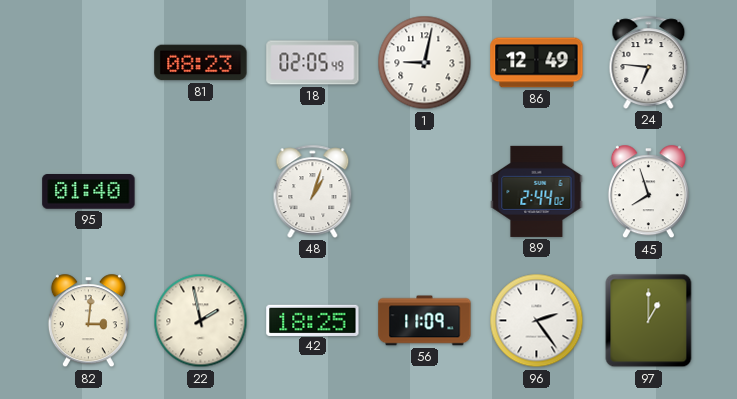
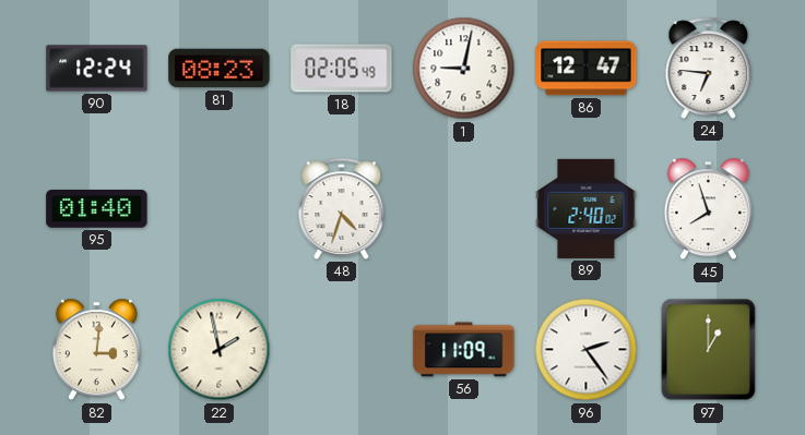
90: none -> 12:24
86: 12:49 -> 12:47
48: 1:03 -> 4:33
89: 2:44 -> 2:40
42: 18:25 -> none
